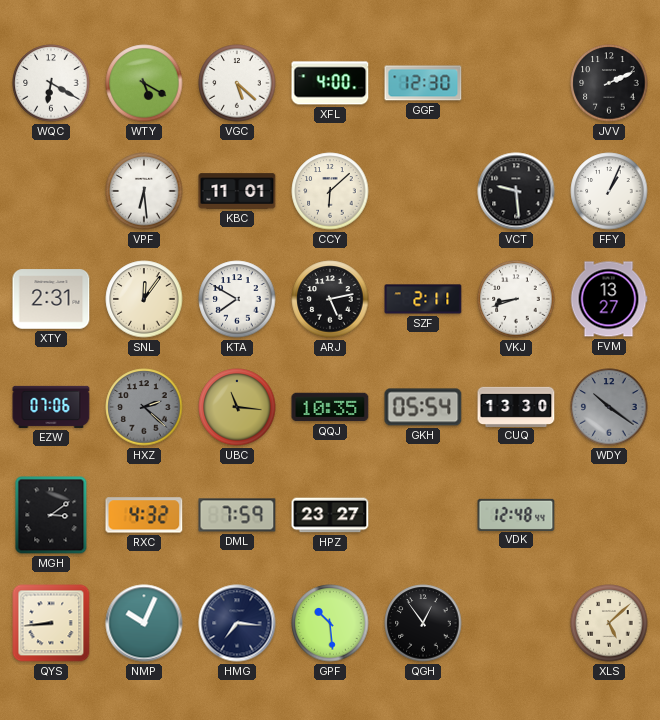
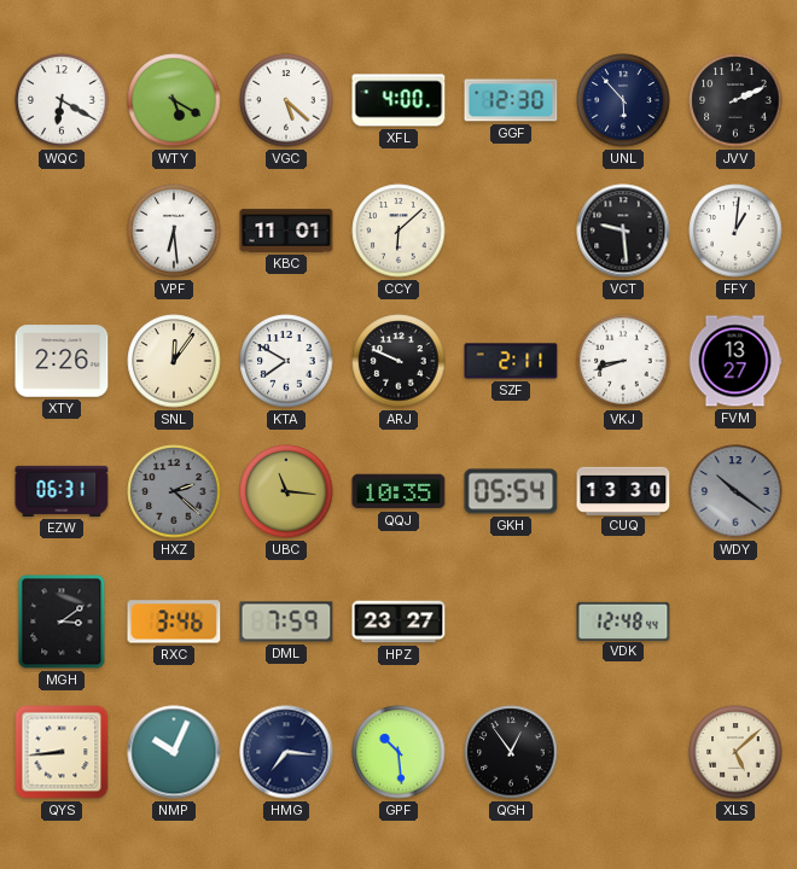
UNL: none -> 5:53
FFY: 1:04 -> 1:01
XTY: 2:31 -> 2:26
ARJ: 5:13 -> 9:49
EZW: 07:06 -> 06:31
RXC: 4:32 -> 3:46
